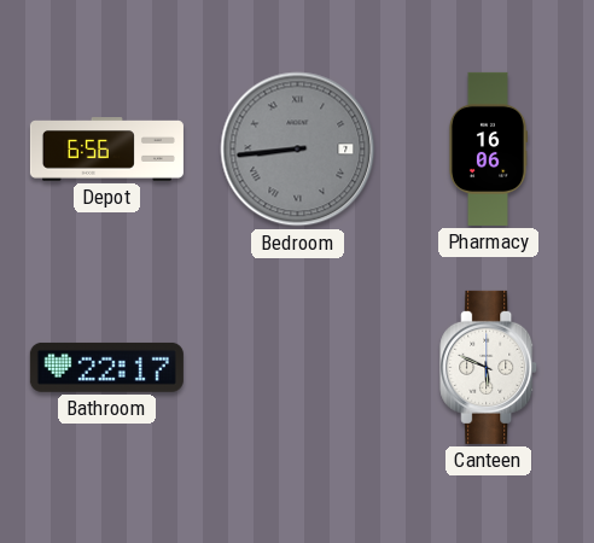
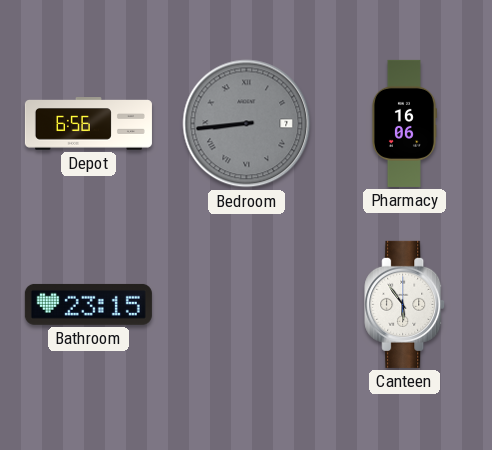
Bathroom: 22:17 -> 23:15
Canteen: 5:49 -> 5:54
